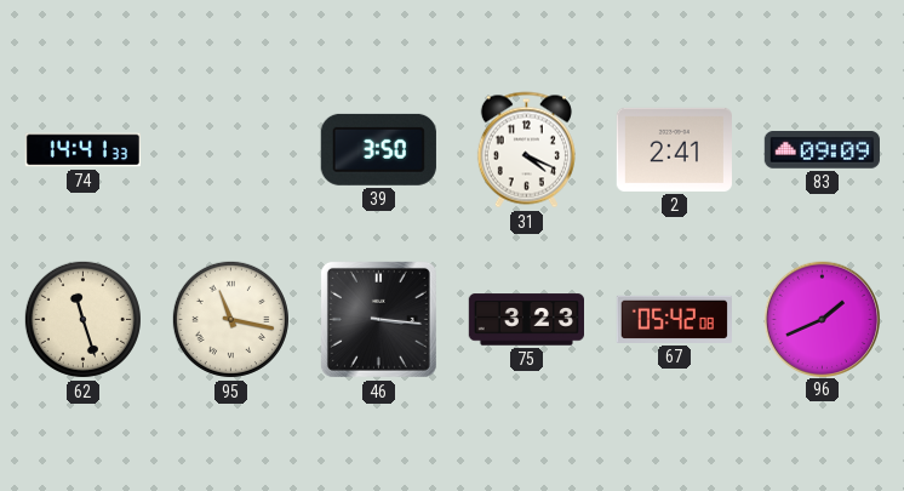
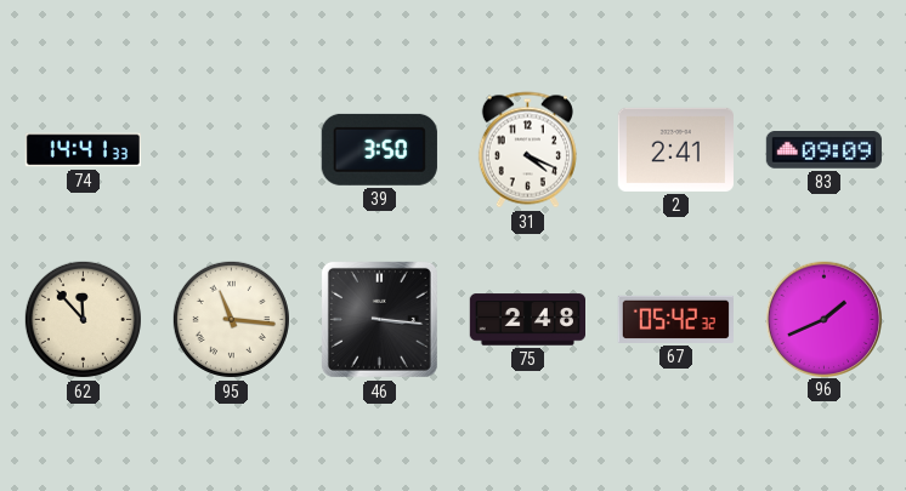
62: 11:27 -> 11:53
95: 11:17 -> 11:16
75: 3:23 -> 2:48
67: 05:42:08 -> 05:42:32
